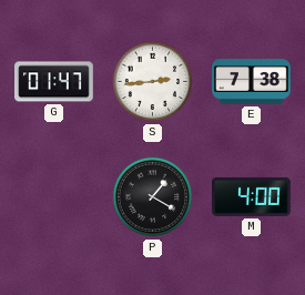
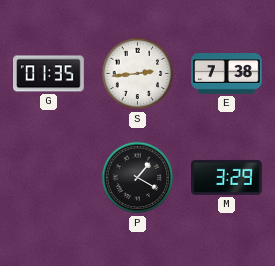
G: 01:47 -> 01:35
M: 4:00 -> 3:29
